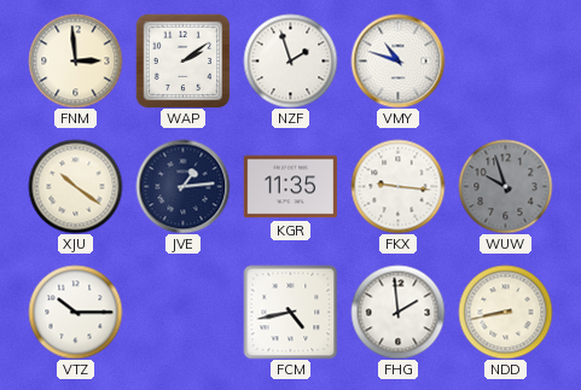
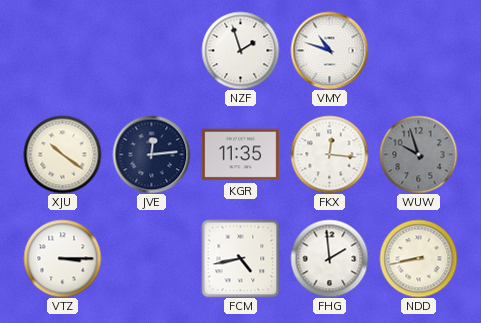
FNM: 2:59 -> none
WAP: 2:09 -> none
JVE: 1:14 -> 12:14
FKX: 9:16 -> 12:16
VTZ: 10:15 -> 3:15
